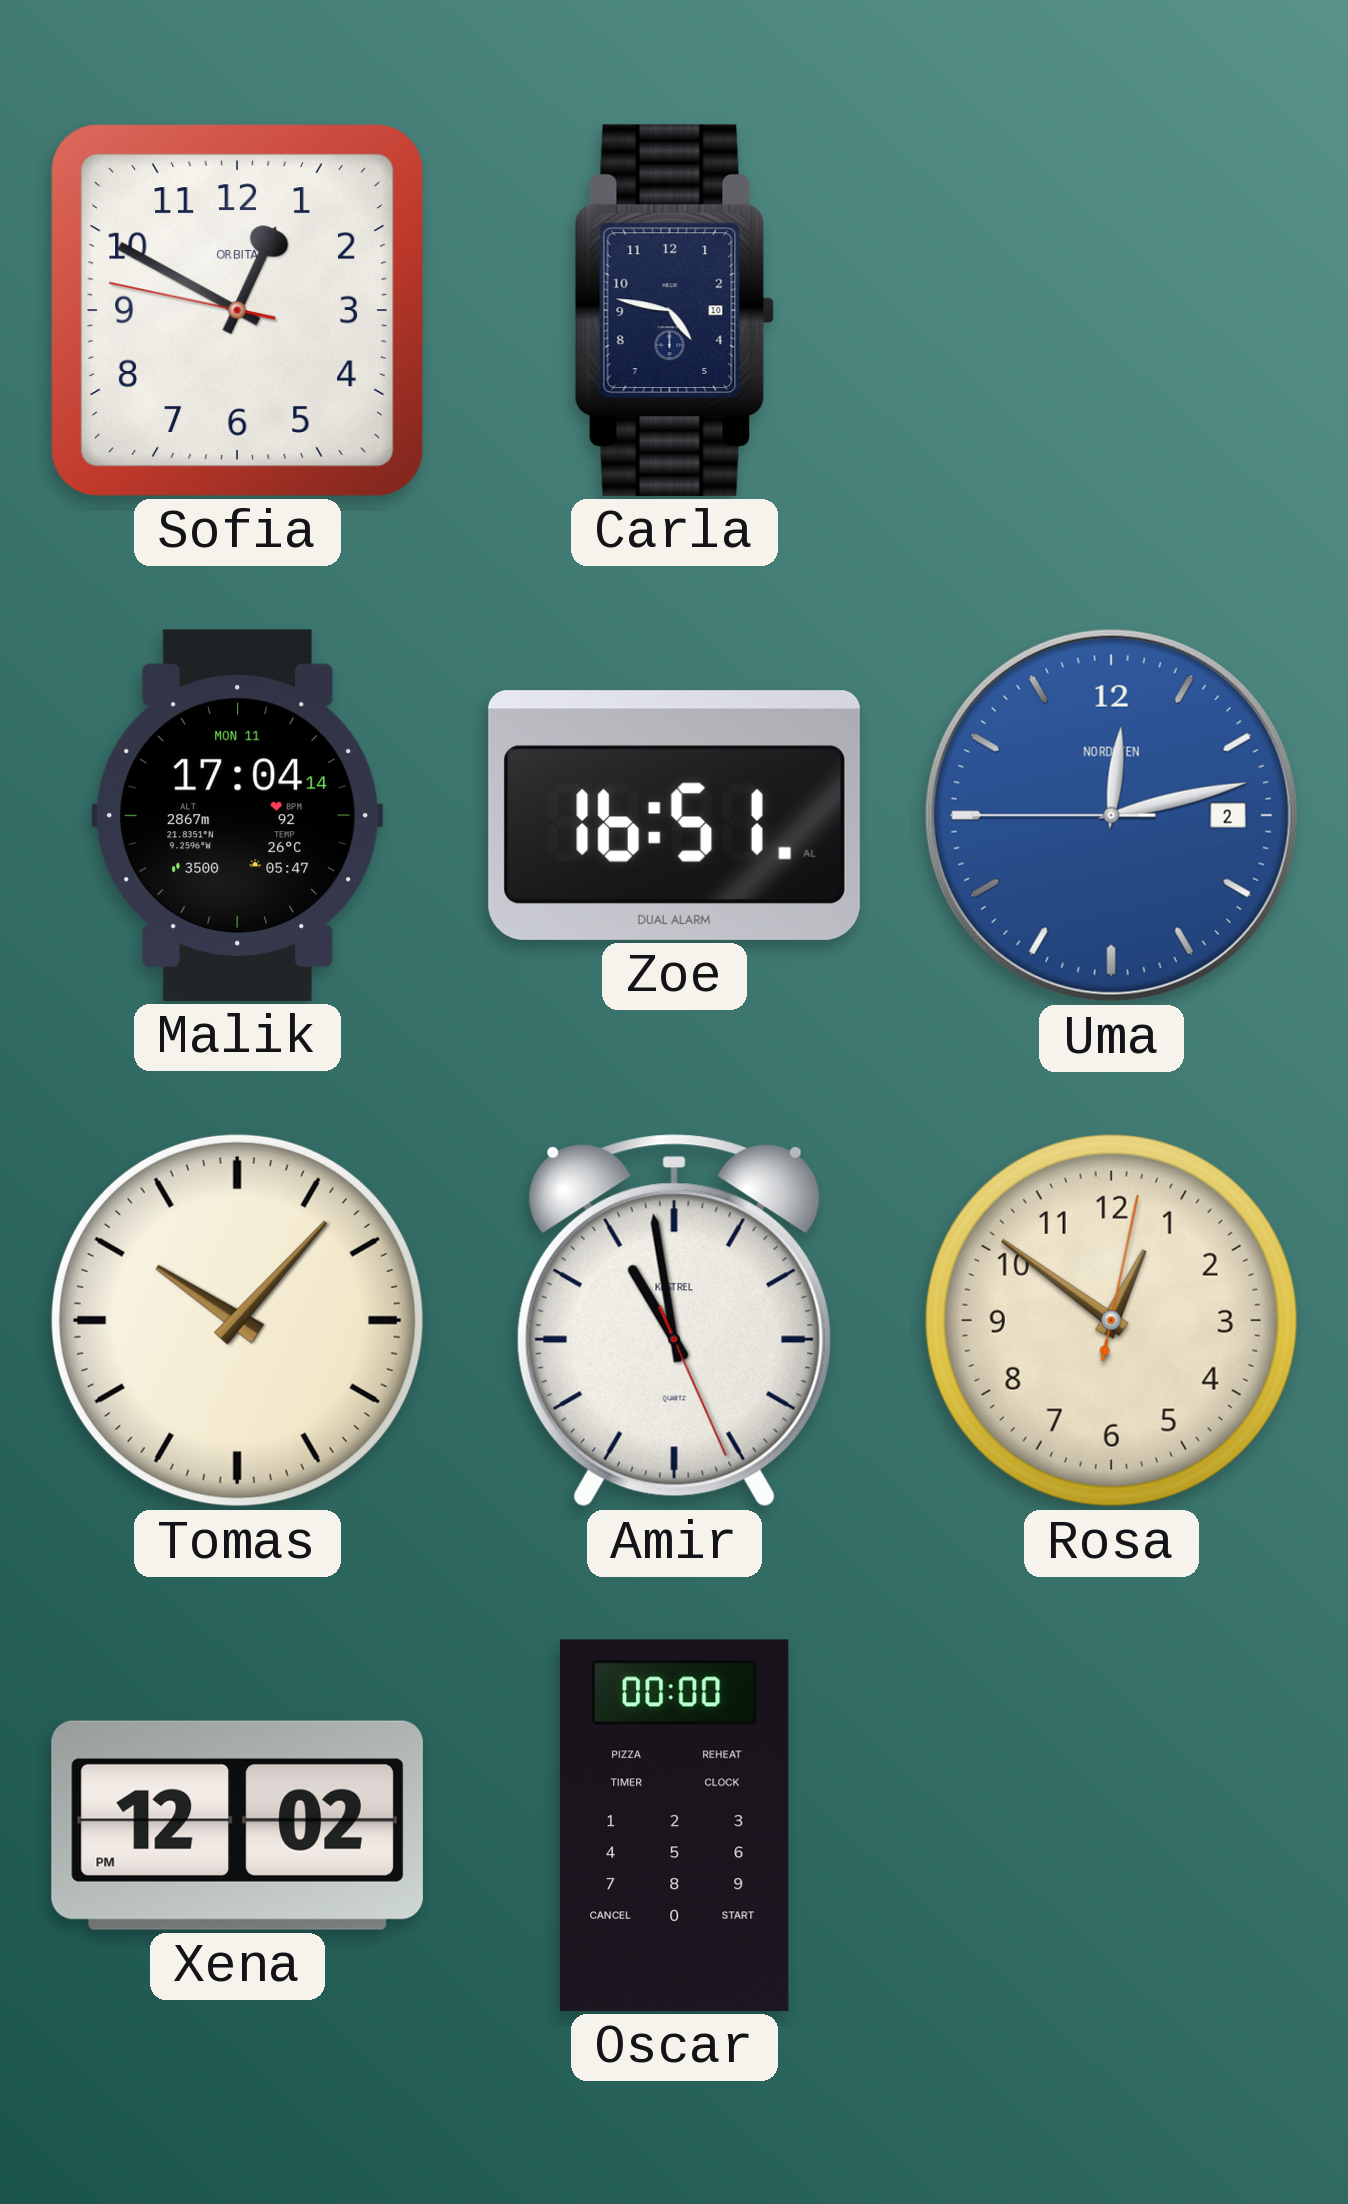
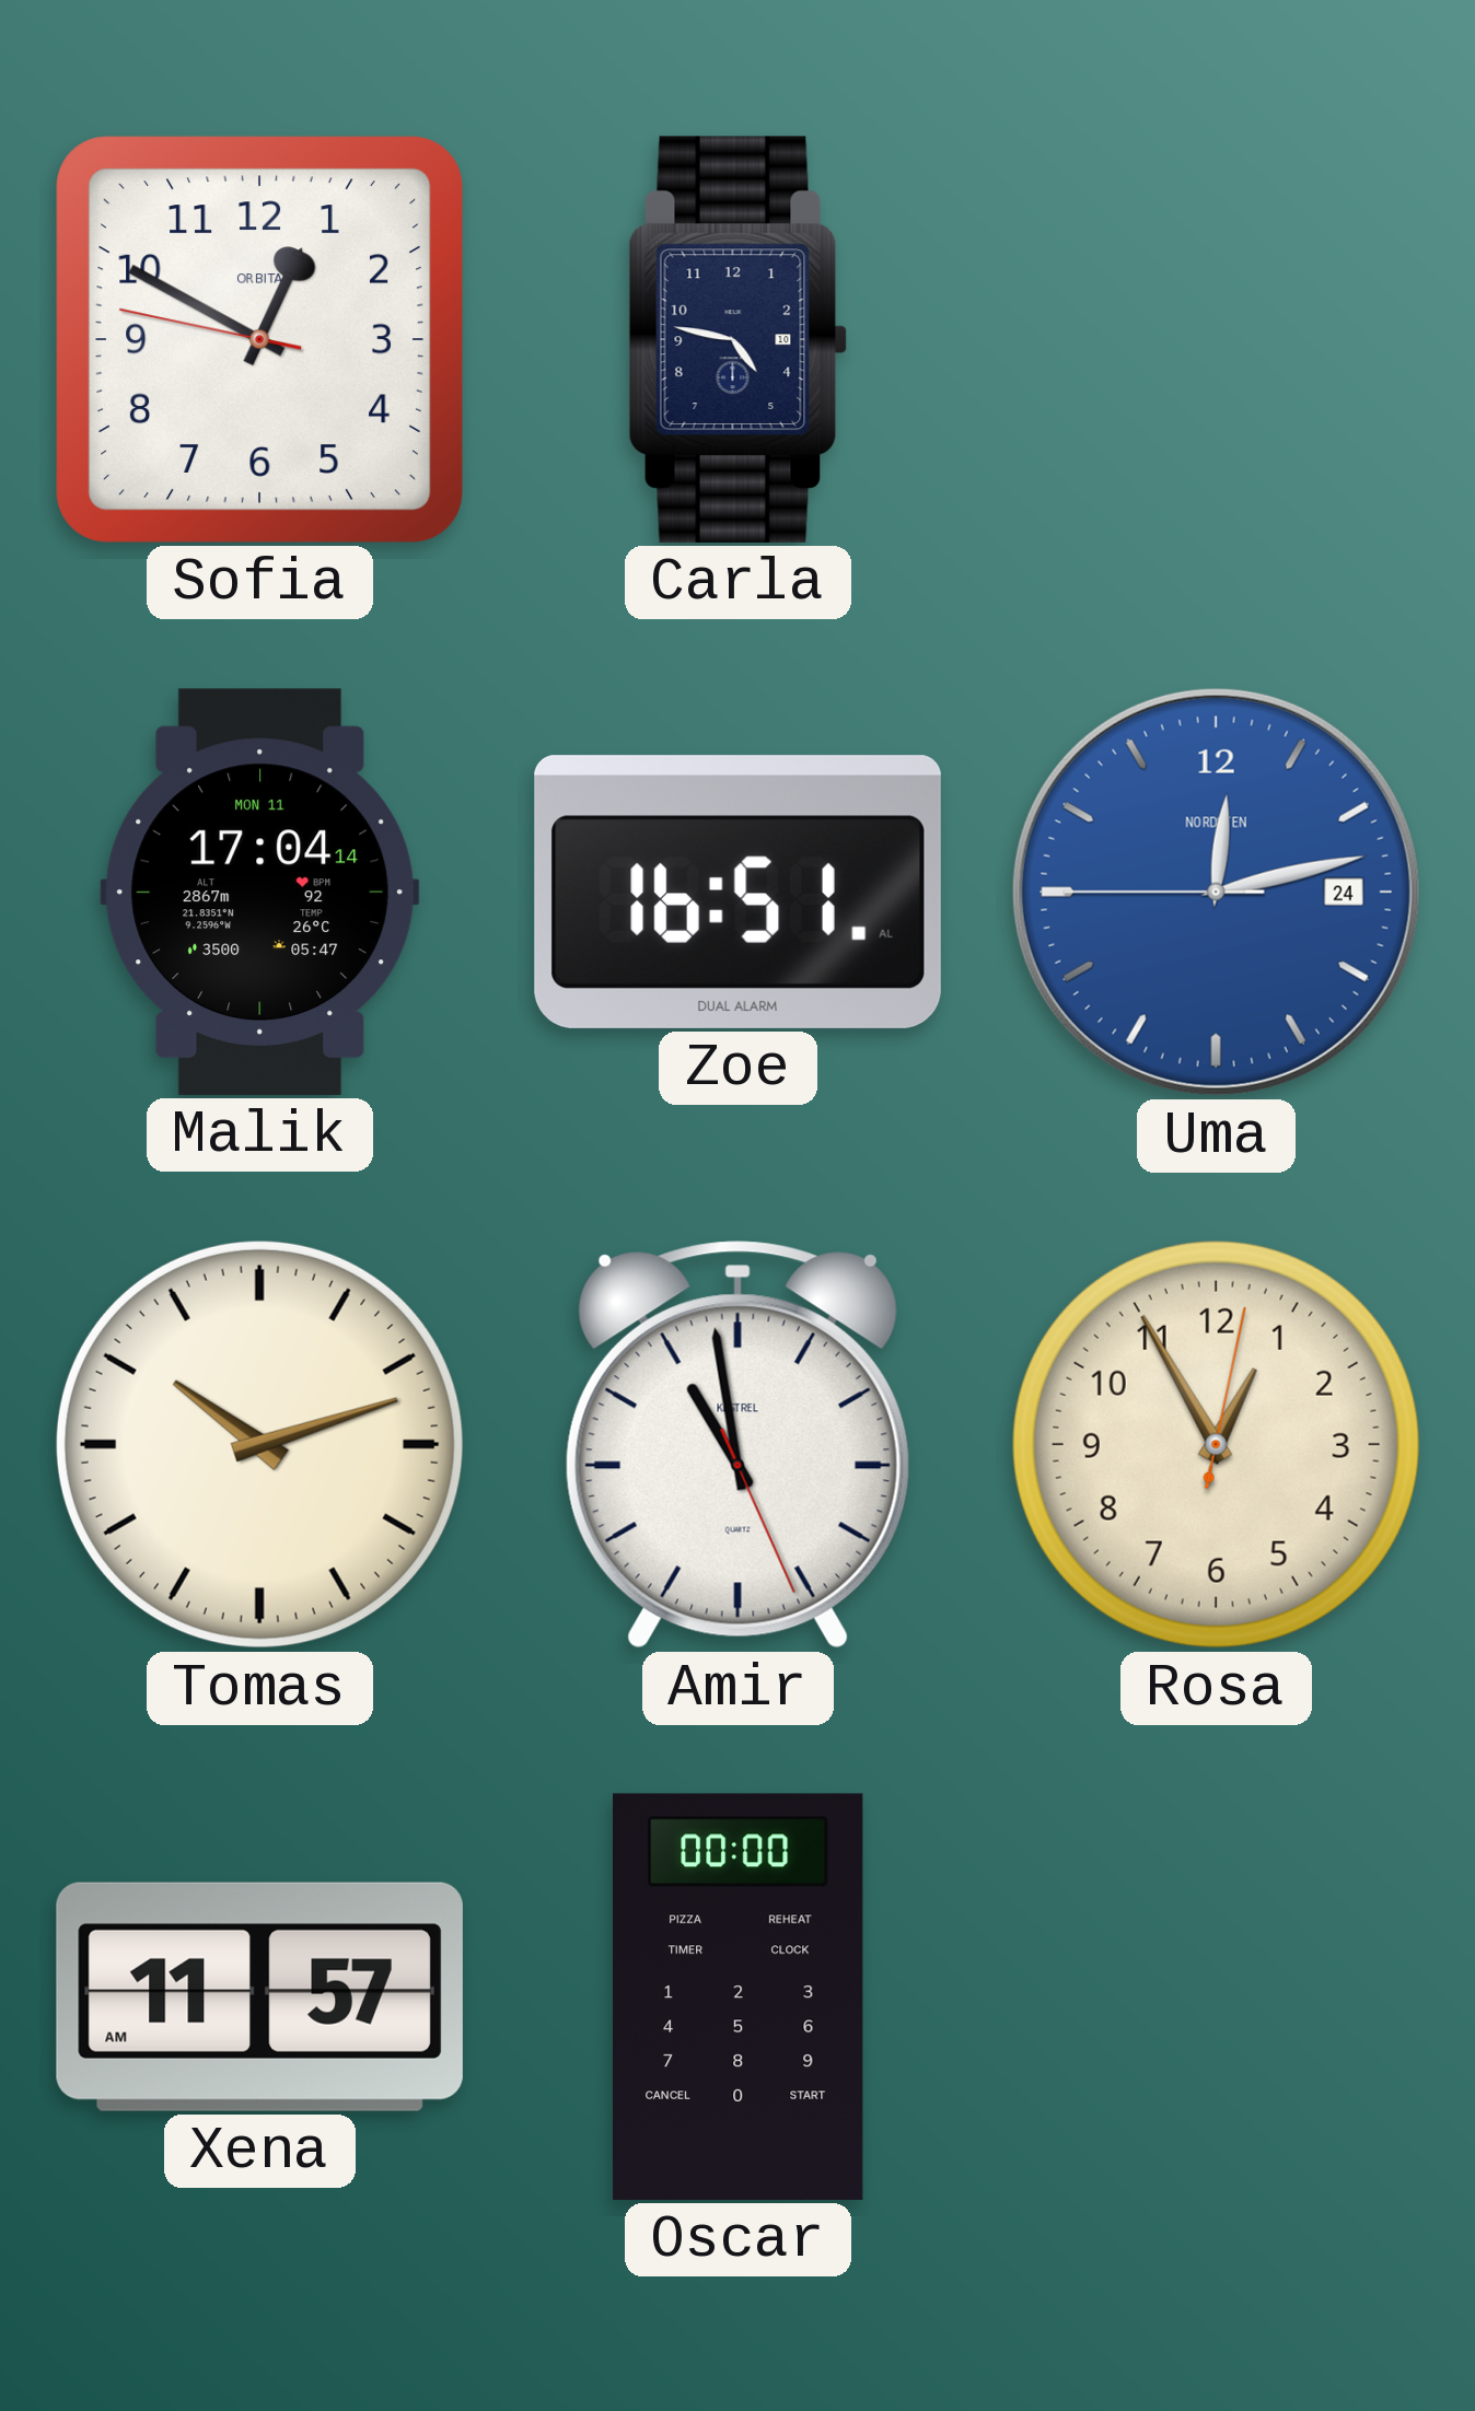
Uma date: 2 -> 24
Tomas: 10:07 -> 10:12
Rosa: 12:51 -> 12:55
Xena: 12:02 -> 11:57
